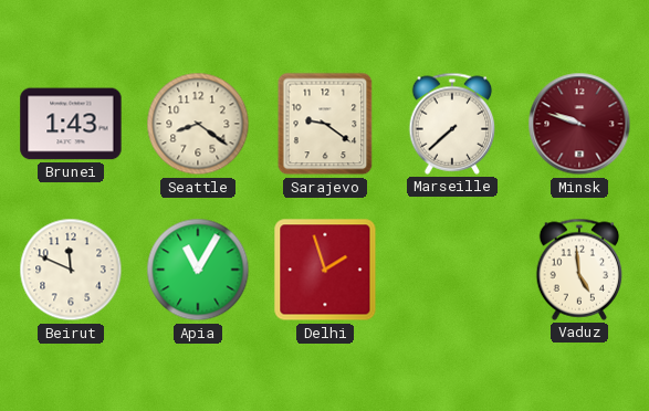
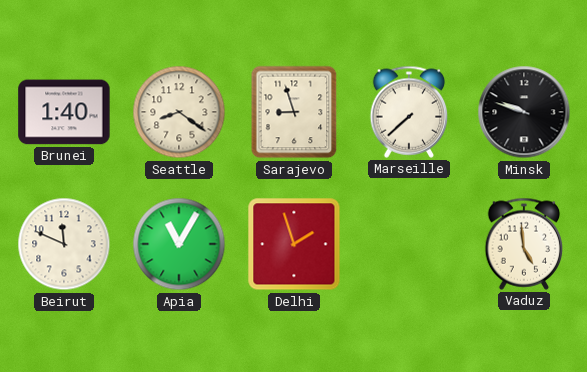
Brunei: 1:43 -> 1:40
Sarajevo: 9:21 -> 8:57
Minsk dial: burgundy -> black
